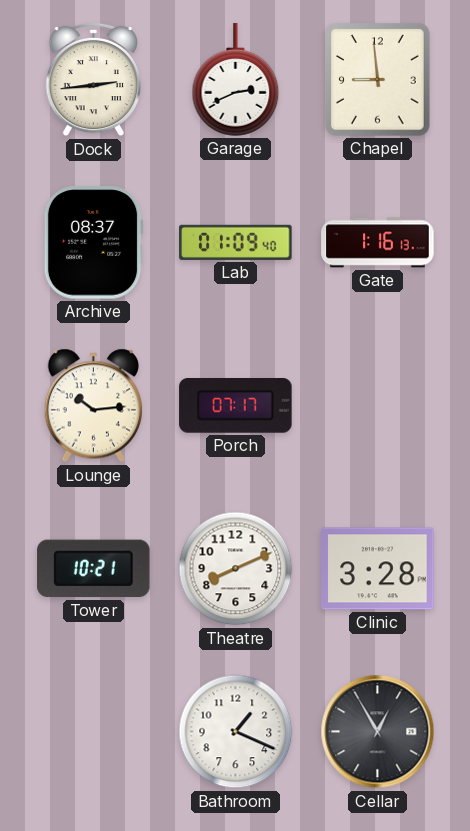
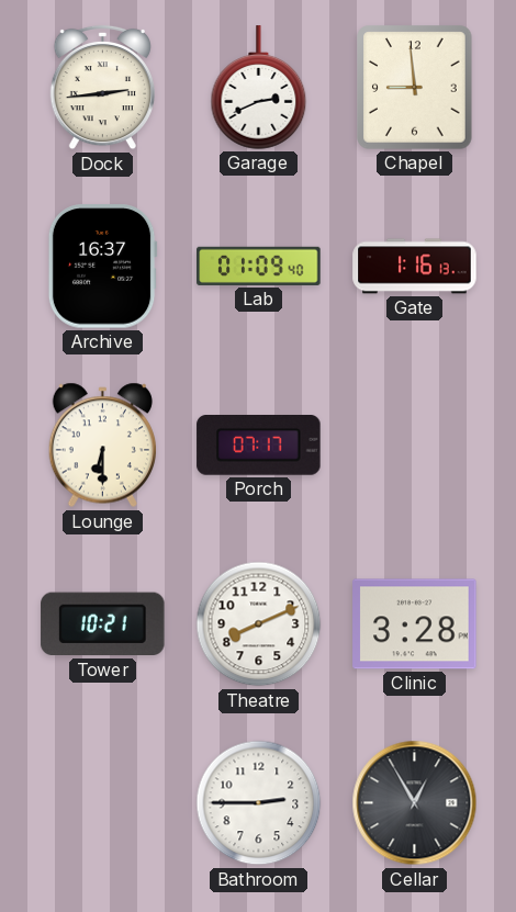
Archive: 08:37 -> 16:37
Lounge: 10:14 -> 6:30
Bathroom: 1:19 -> 2:45
